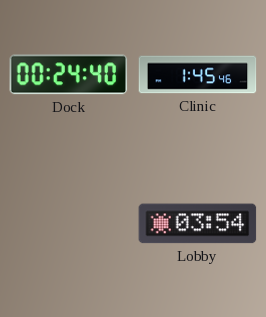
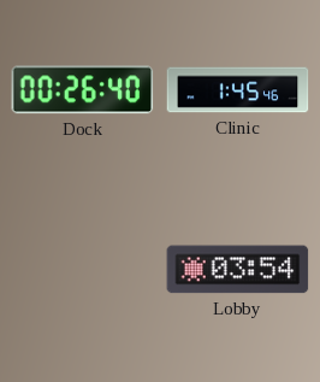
Dock: 00:24 -> 00:26
